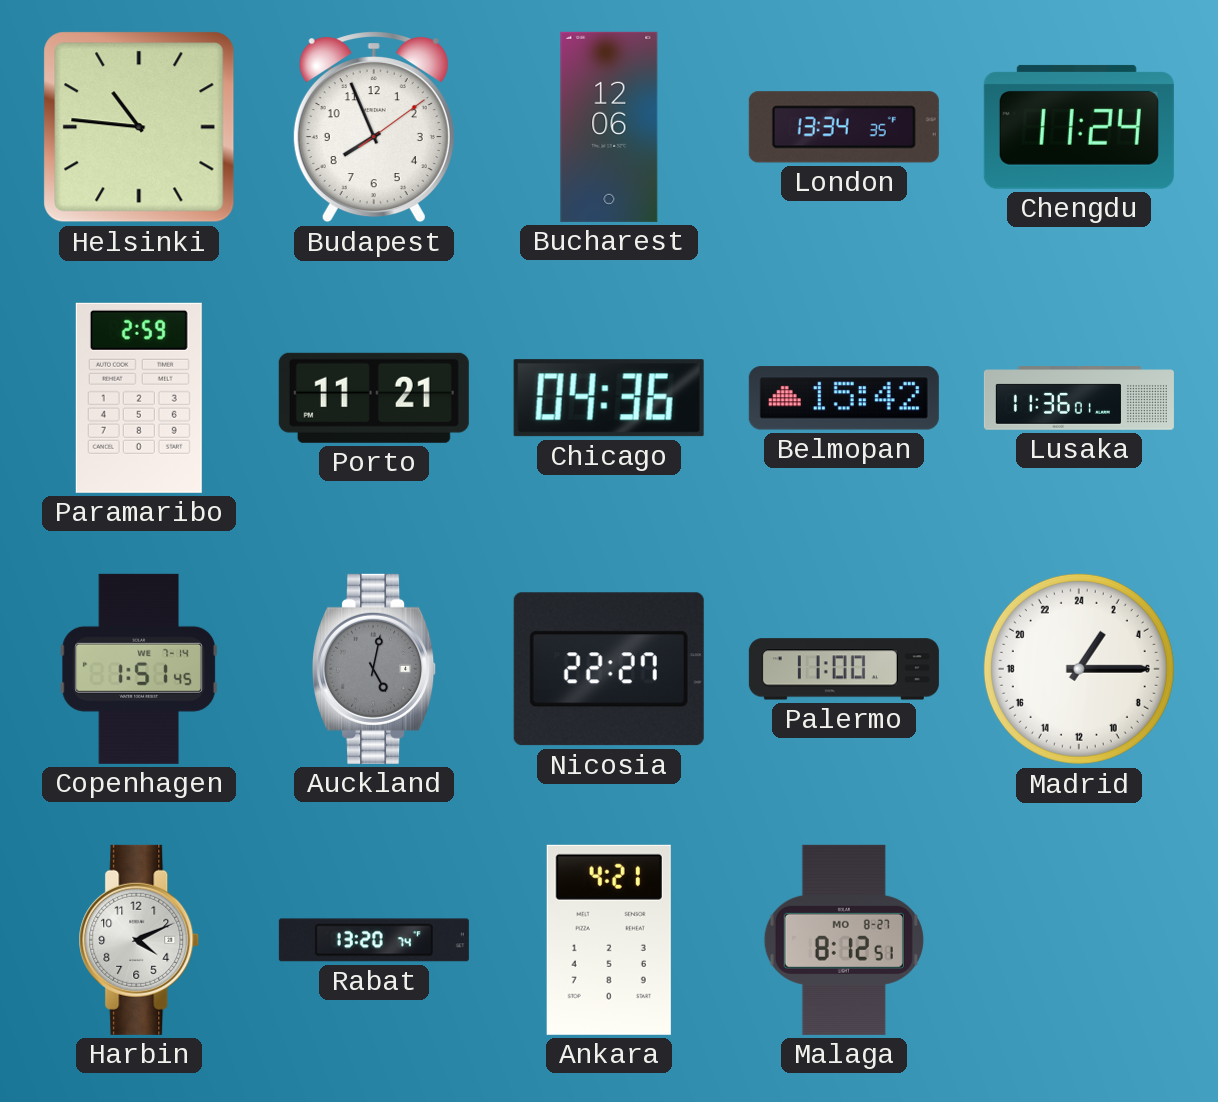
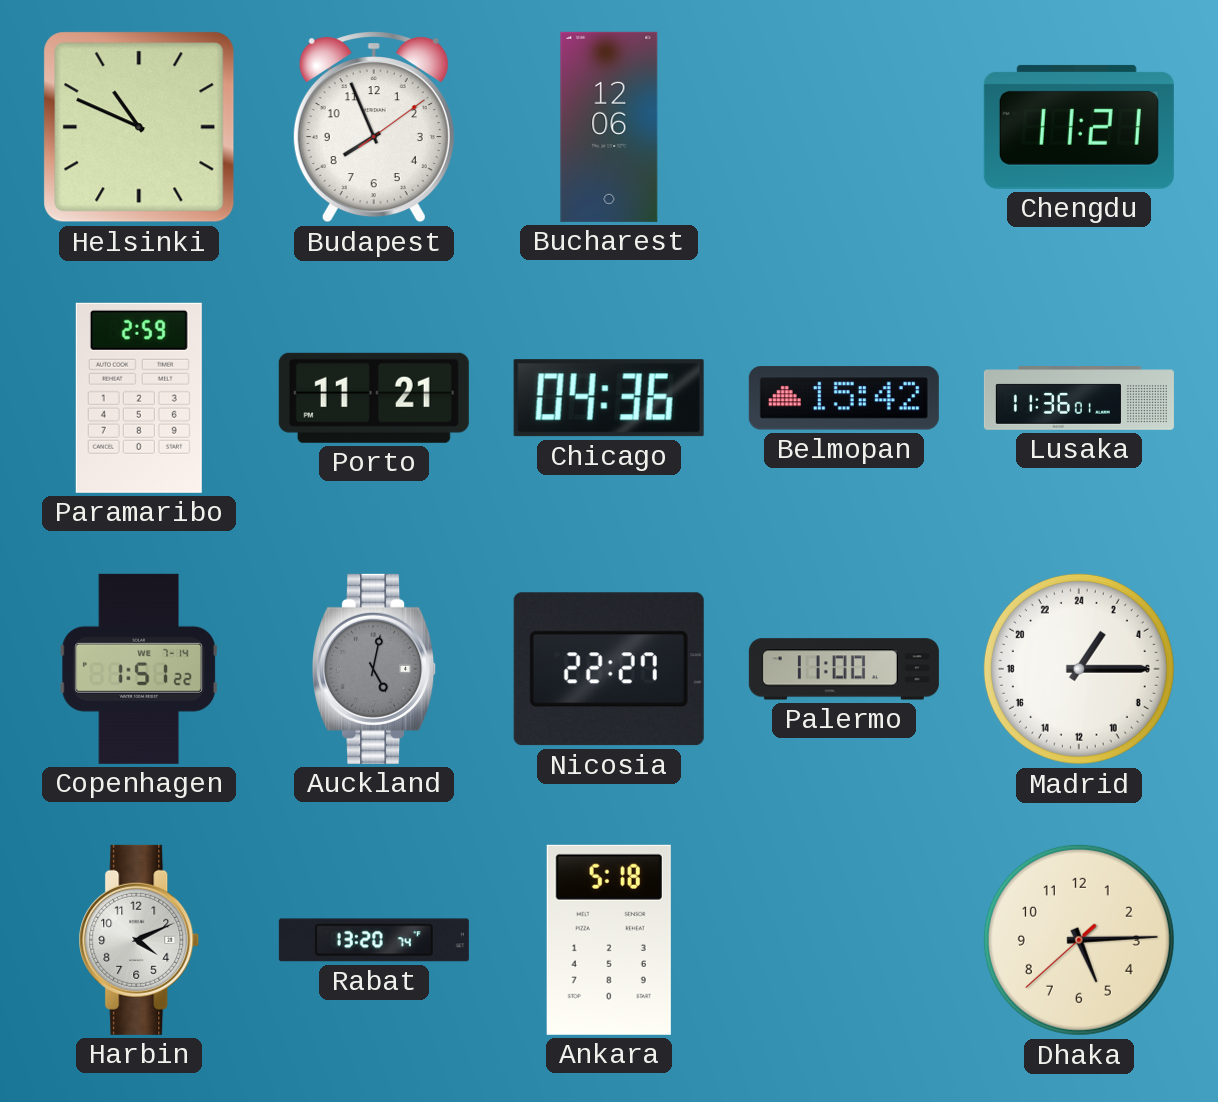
Helsinki: 10:46 -> 10:49
London: 13:34 -> none
Chengdu: 11:24 -> 11:21
Copenhagen: 1:51:45 -> 1:51:22
Ankara: 4:21 -> 5:18
Malaga: 8:12 -> none
Dhaka: none -> 5:14
